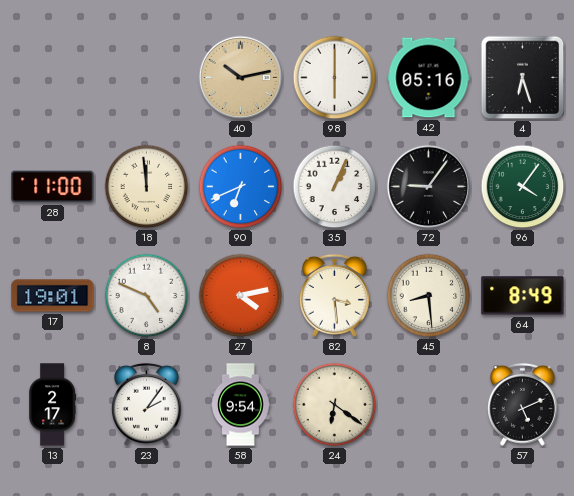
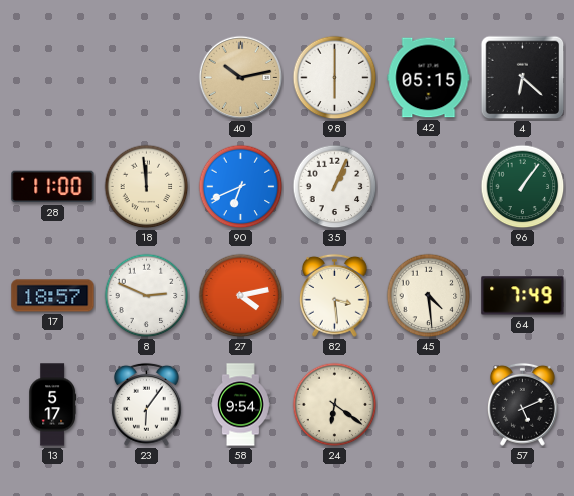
42: 05:16 -> 05:15
4: 6:27 -> 6:22
72: 9:06 -> none
96: 4:06 -> 1:06
17: 19:01 -> 18:57
8: 4:49 -> 2:49
45: 8:29 -> 4:29
64: 8:49 -> 7:49
13: 2:17 -> 5:17
23: 2:06 -> 6:06
